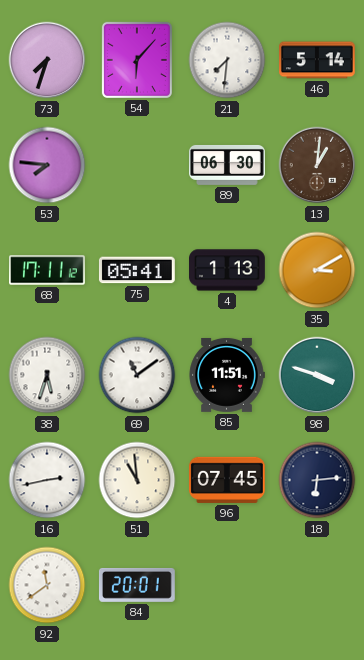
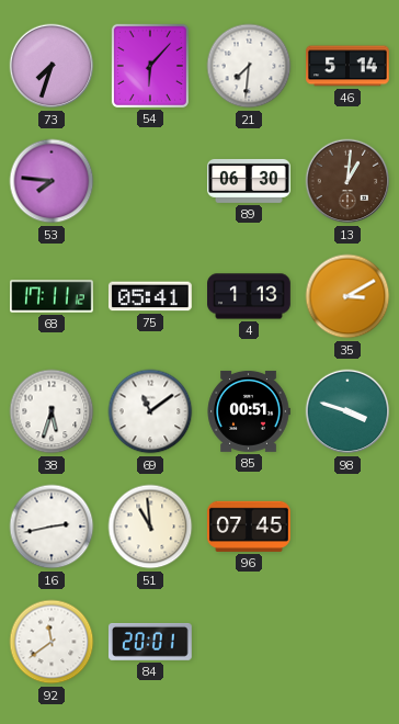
85: 11:51 -> 00:51
18: 6:14 -> none
